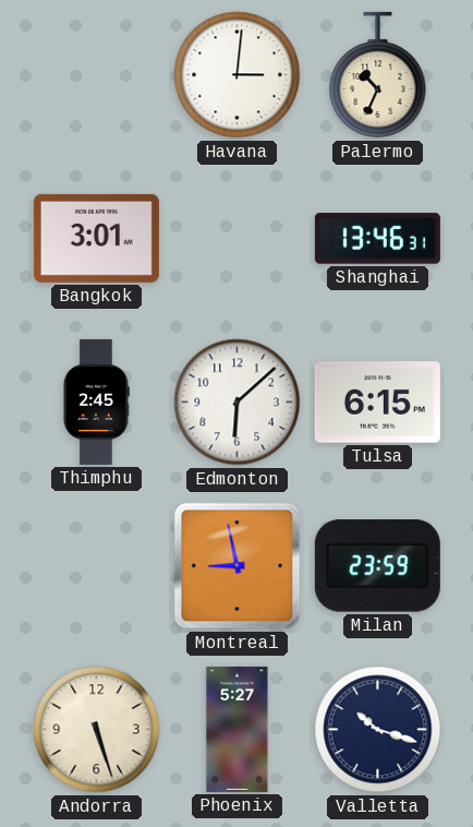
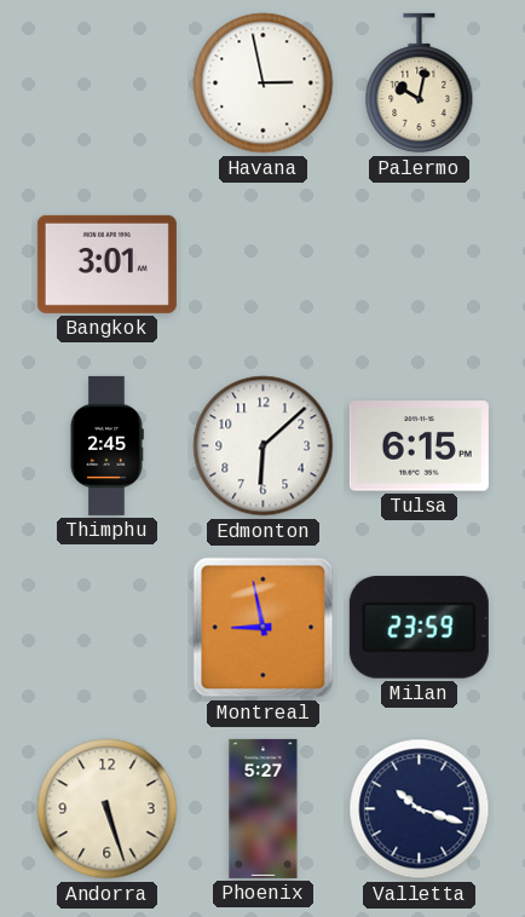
Havana: 3:01 -> 2:58
Palermo: 10:34 -> 10:02
Shanghai: 13:46 -> none
